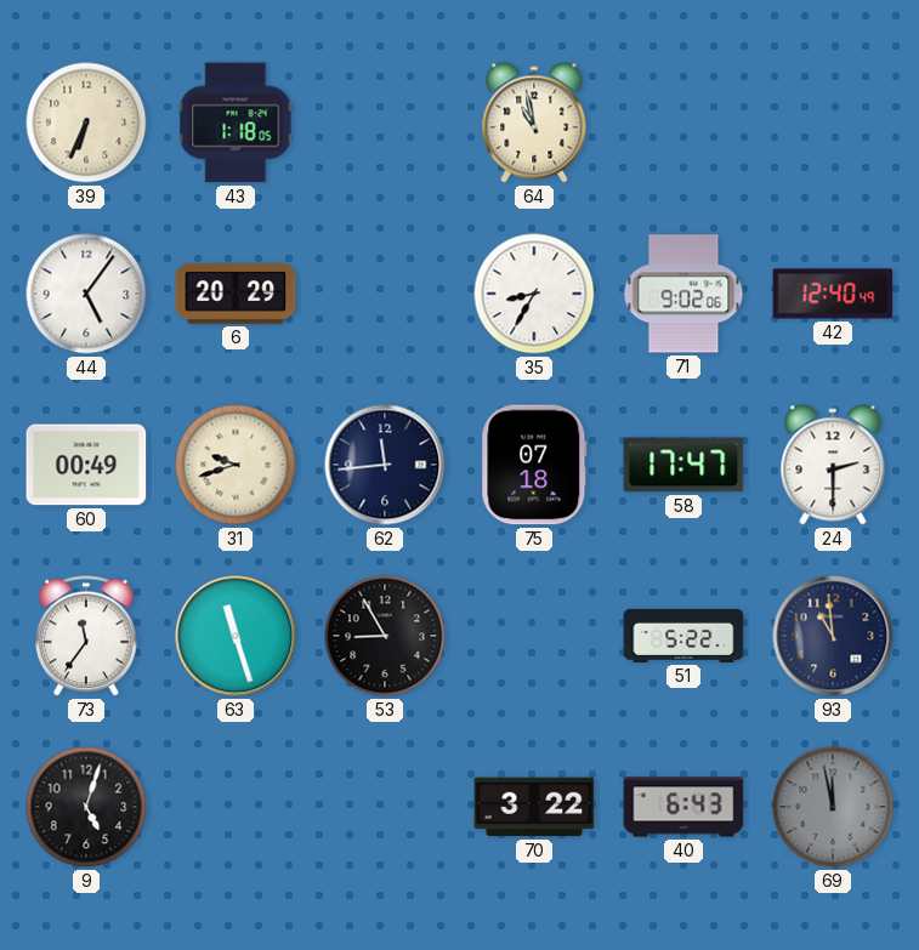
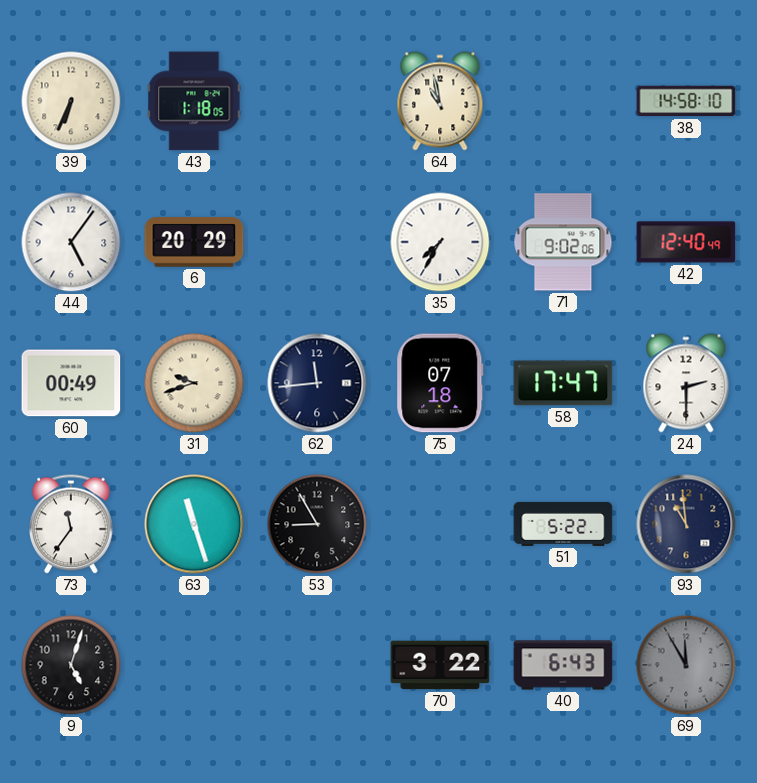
38: none -> 14:58
35: 8:35 -> 7:35
69: 11:58 -> 11:55
